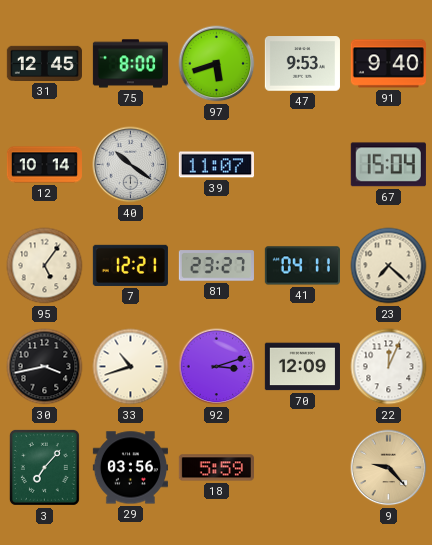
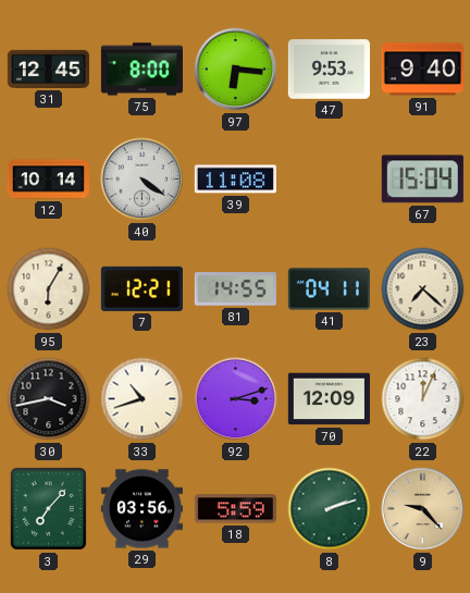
97: 5:42 -> 6:16
40: 10:21 -> 4:21
39: 11:07 -> 11:08
95: 5:06 -> 6:05
81: 23:27 -> 14:55
8: none -> 2:12
